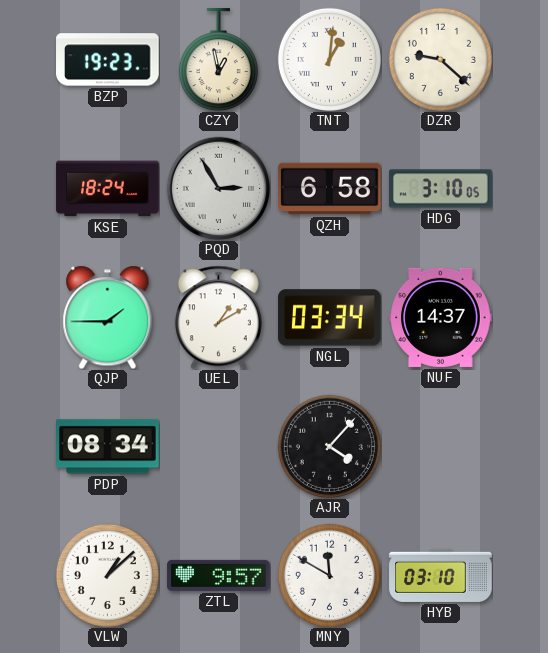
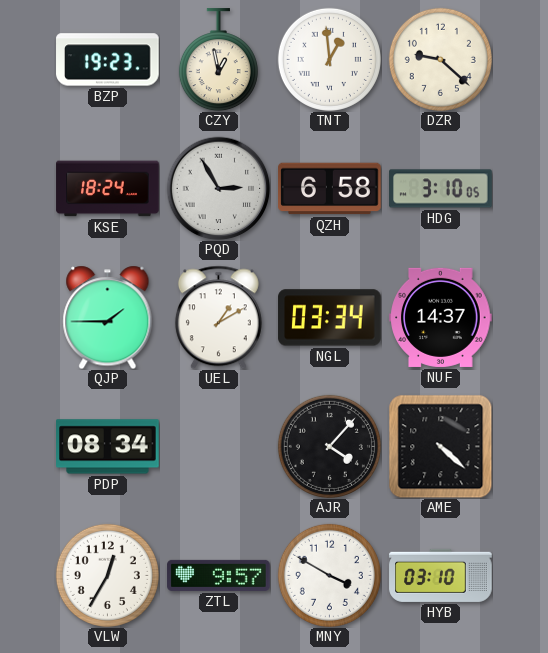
TNT: 1:01 -> 12:59
AME: none -> 4:22
VLW: 1:08 -> 12:35
MNY: 11:50 -> 3:50
